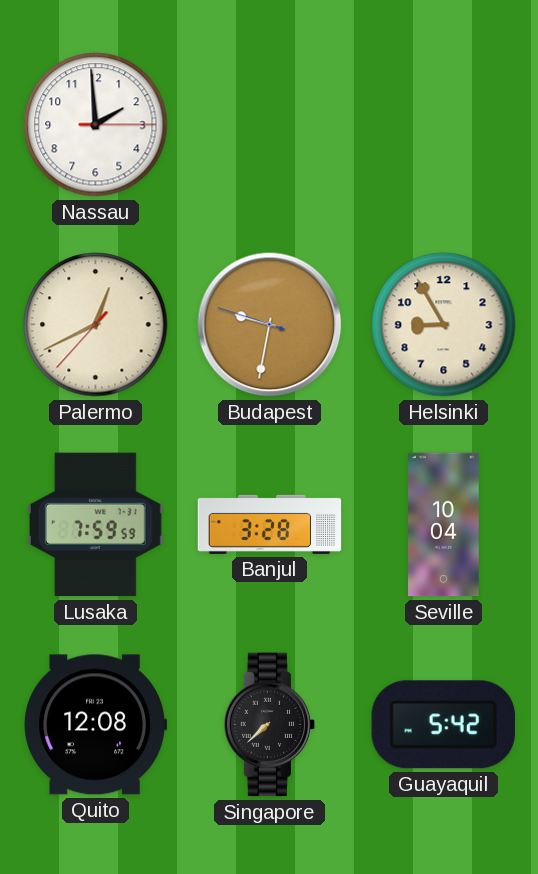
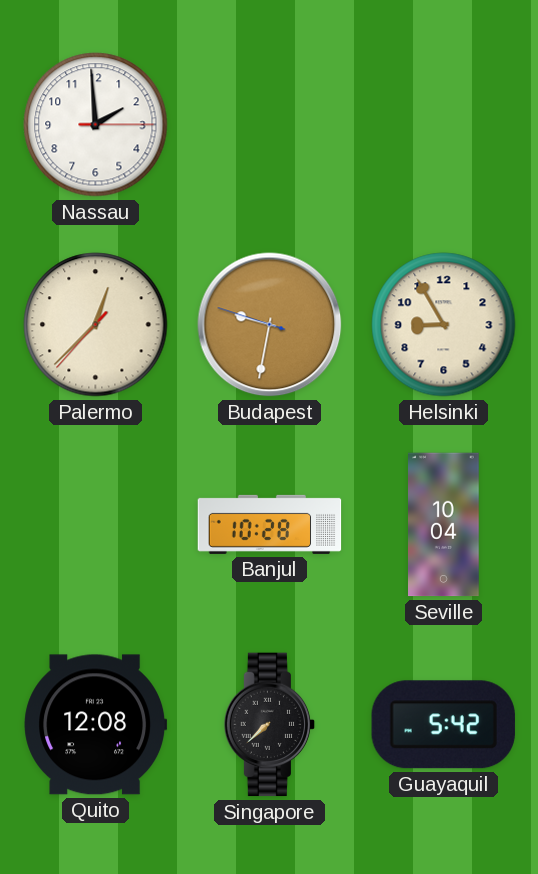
Palermo: 12:40 -> 12:37
Lusaka: 7:59 -> none
Banjul: 3:28 -> 10:28
